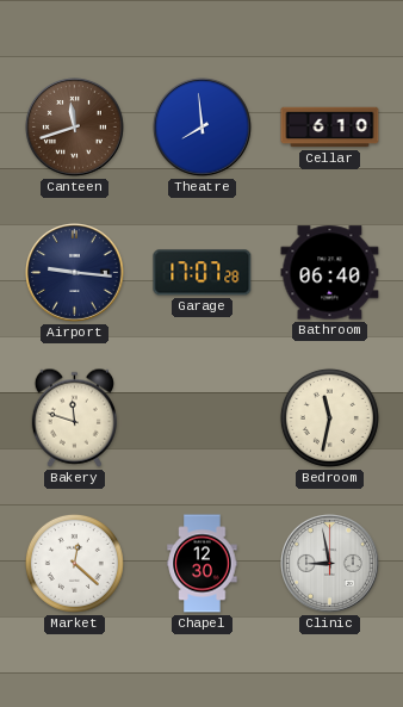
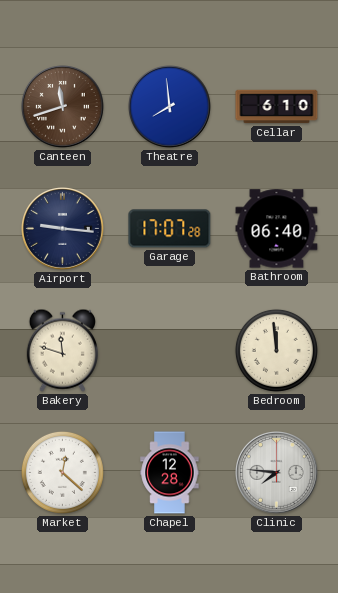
Bedroom: 11:32 -> 11:59
Chapel: 12:30 -> 12:28
Clinic: 8:58 -> 7:46
